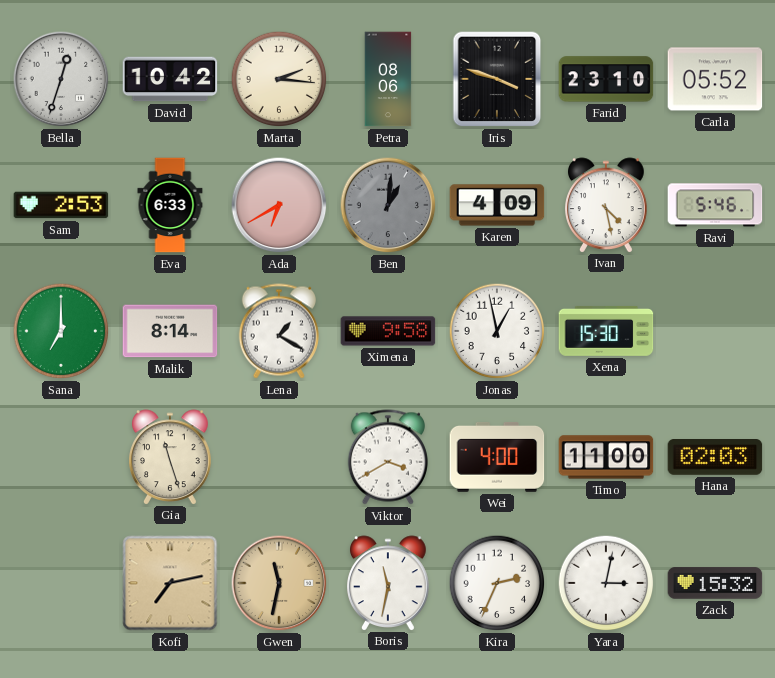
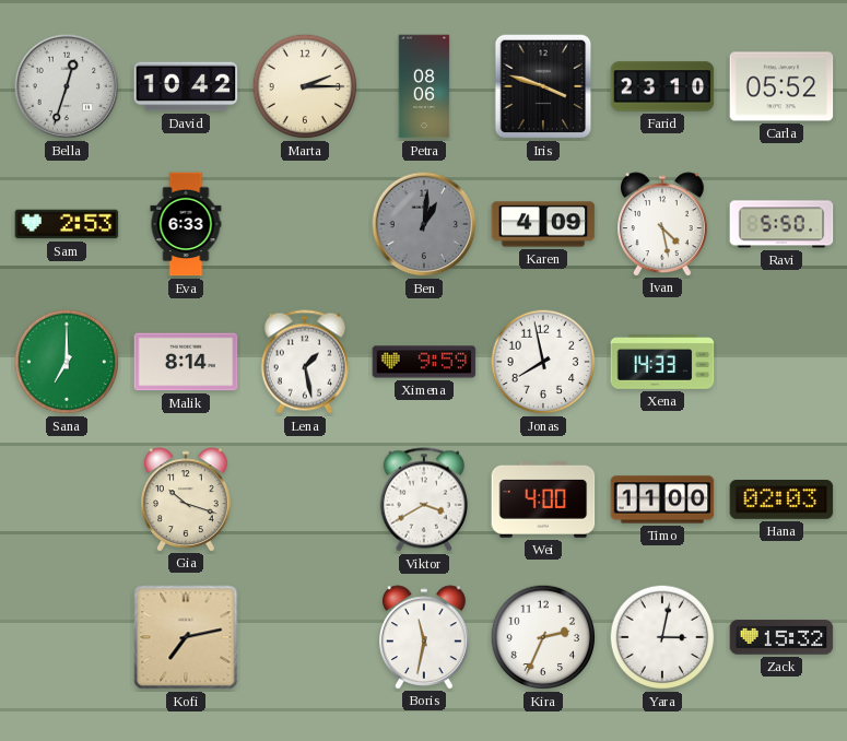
Marta: 2:16 -> 2:15
Ada: 6:40 -> none
Ravi: 5:46 -> 5:50
Lena: 1:20 -> 1:28
Ximena: 9:58 -> 9:59
Jonas: 12:58 -> 7:58
Xena: 15:30 -> 14:33
Gia: 11:27 -> 10:18
Gwen: 11:32 -> none
